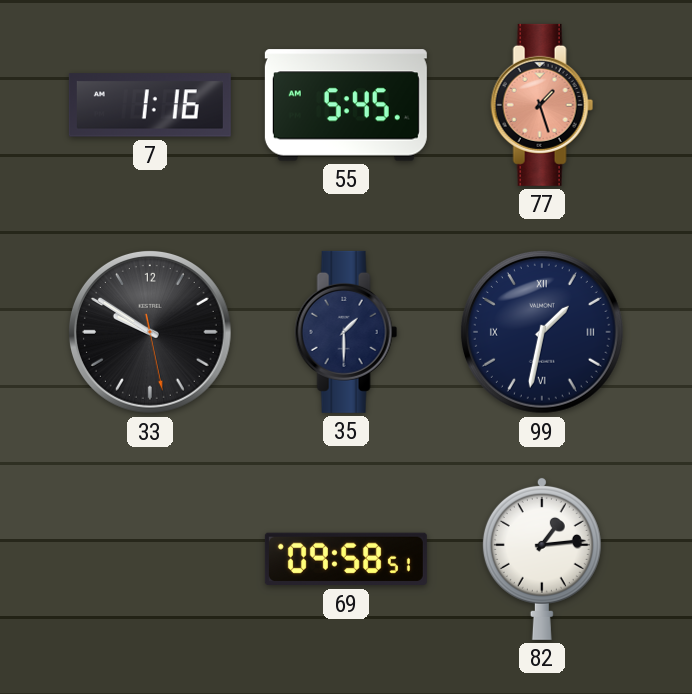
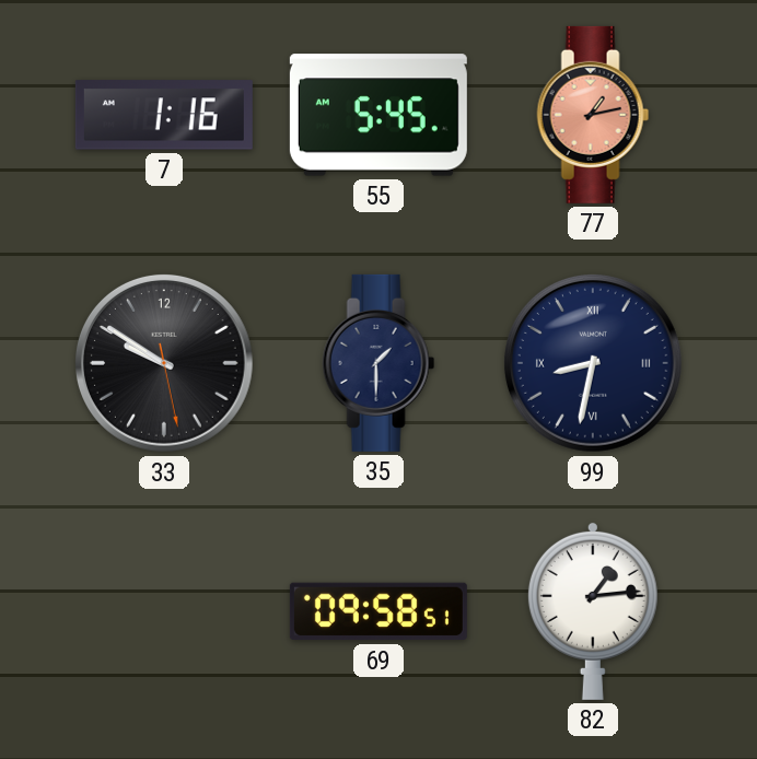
77: 1:27 -> 1:13
99: 1:32 -> 8:32
